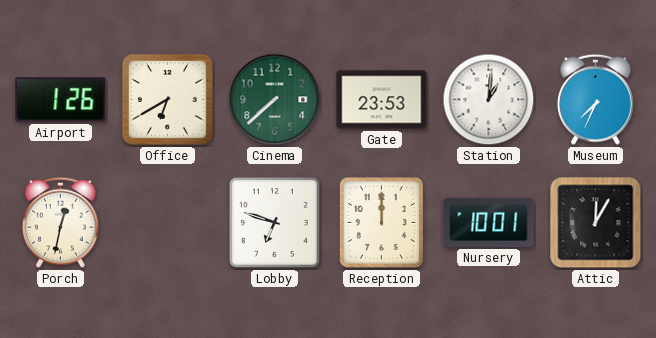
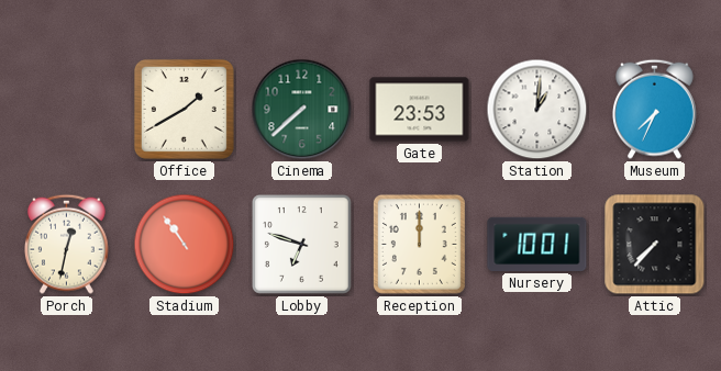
Airport: 1:26 -> none
Office: 6:40 -> 1:40
Stadium: none -> 10:54
Attic: 12:05 -> 7:37
